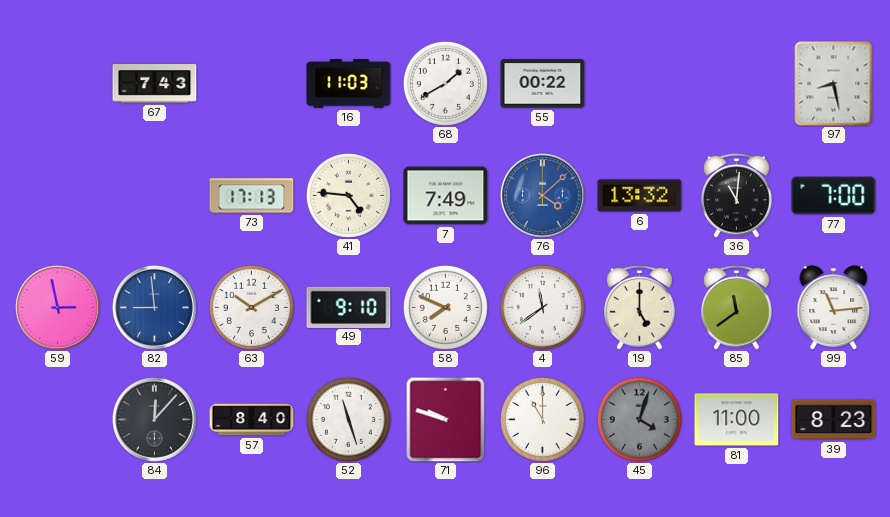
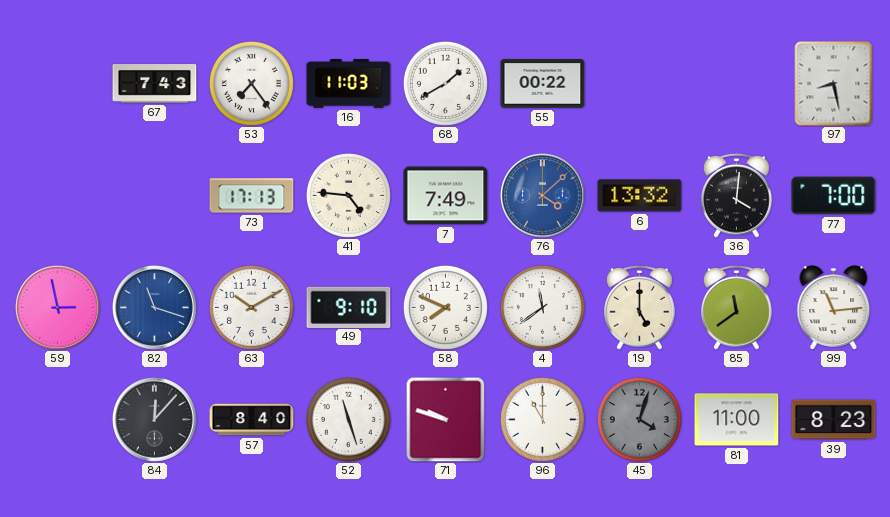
53: none -> 7:24
36: 11:01 -> 4:01
82: 8:59 -> 11:18
